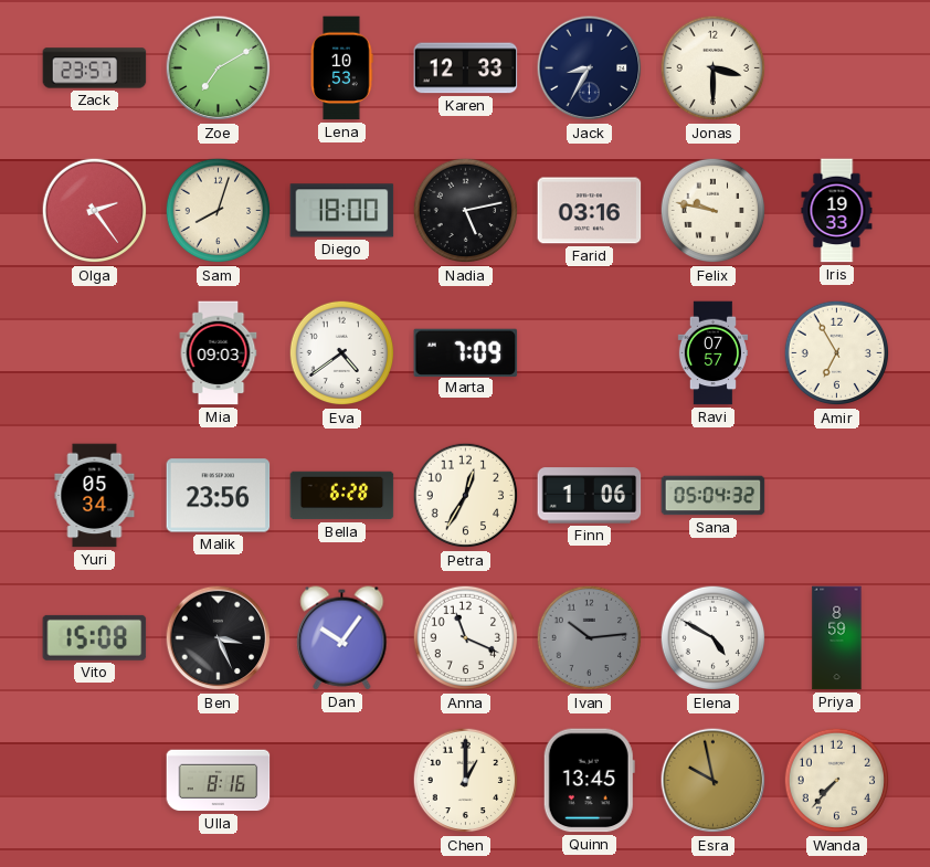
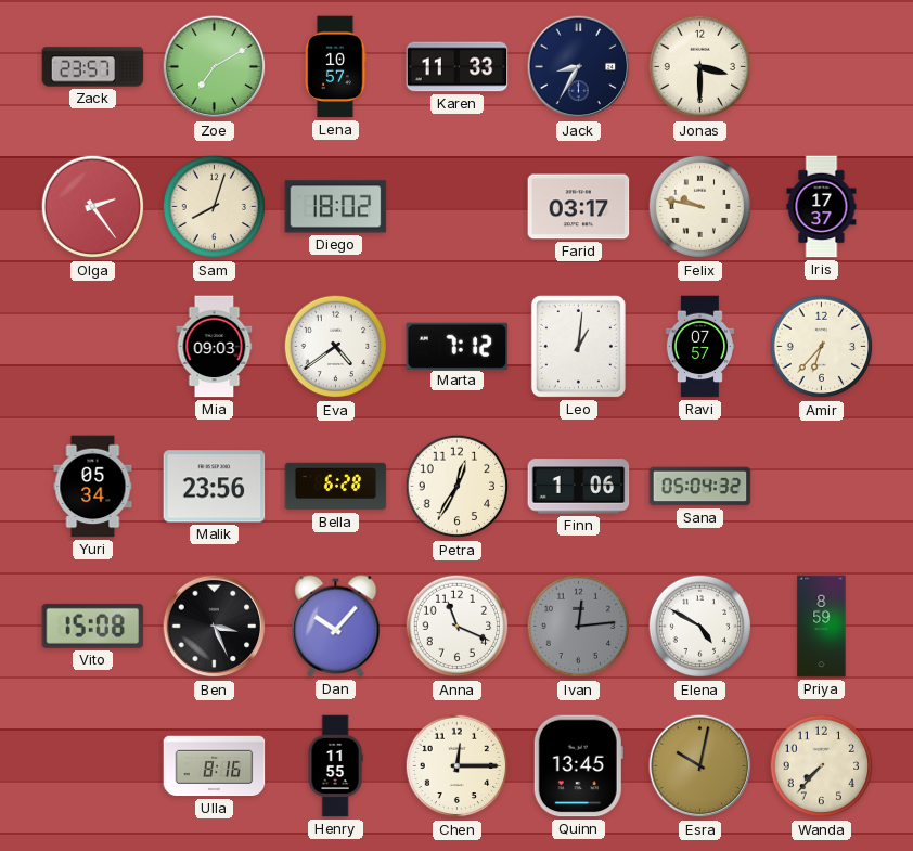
Lena: 10:53 -> 10:57
Karen: 12:33 -> 11:33
Diego: 18:00 -> 18:02
Nadia: 5:13 -> none
Farid: 03:16 -> 03:17
Iris: 19:33 -> 17:37
Marta: 7:09 -> 7:12
Leo: none -> 1:01
Amir: 6:55 -> 6:37
Dan: 10:06 -> 10:07
Ivan: 10:14 -> 12:14
Henry: none -> 11:55
Chen: 1:00 -> 12:15
Esra: 9:58 -> 10:02
